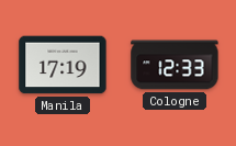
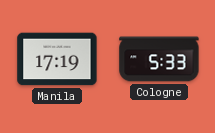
Cologne: 12:33 -> 5:33
